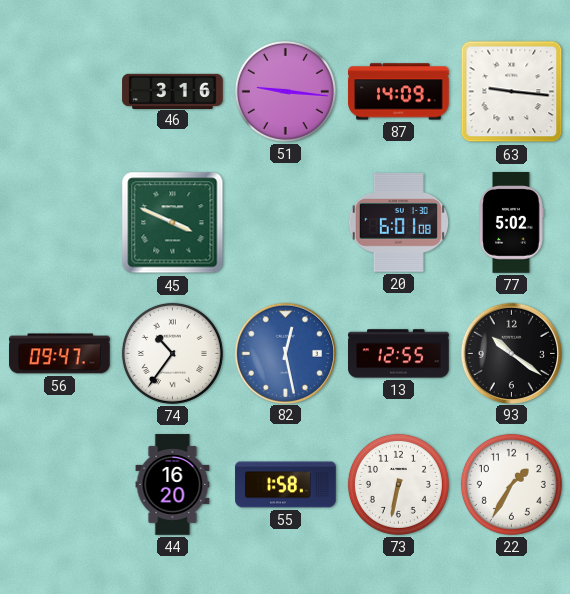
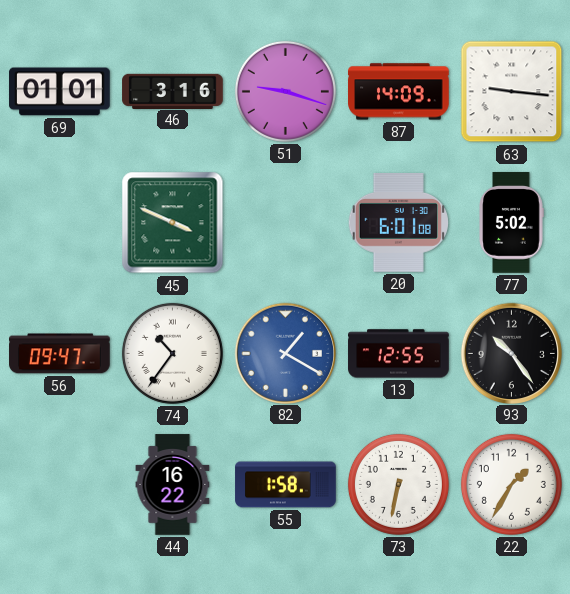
69: none -> 01:01
51: 9:16 -> 9:18
82: 12:28 -> 1:20
93: 10:21 -> 10:24
44: 16:20 -> 16:22
